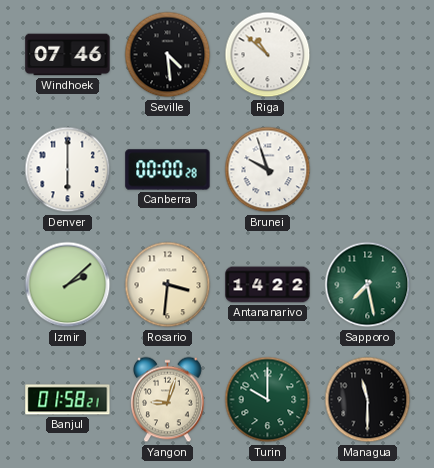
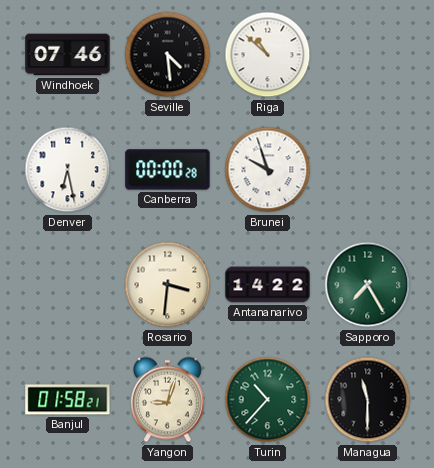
Denver: 6:00 -> 6:28
Izmir: 2:08 -> none
Sapporo: 7:28 -> 7:25
Turin: 10:00 -> 10:37
